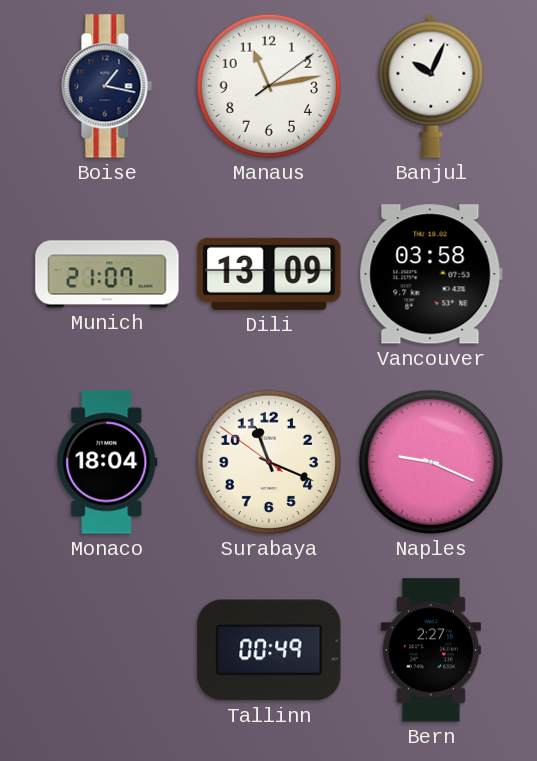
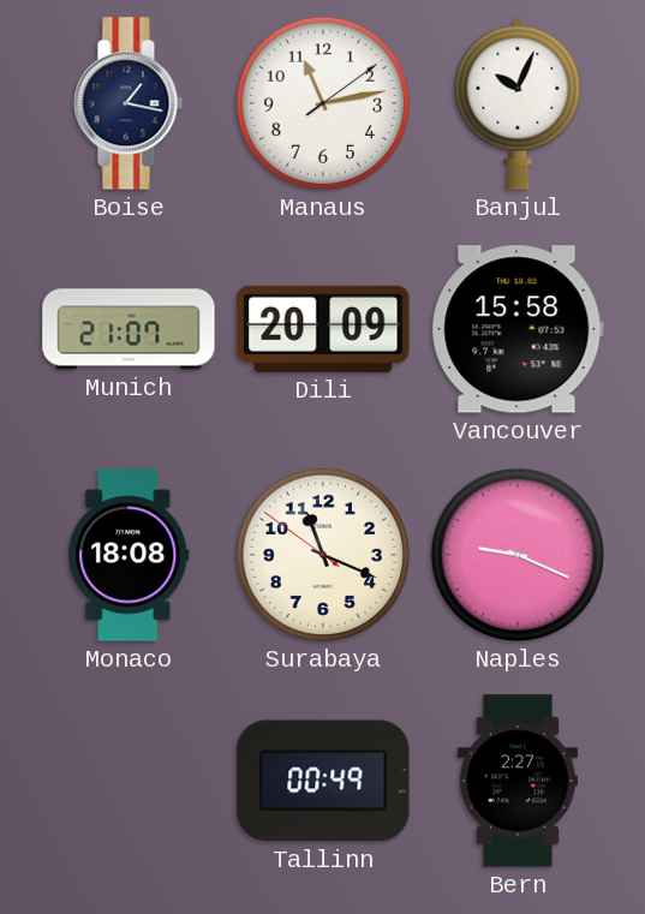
Dili: 13:09 -> 20:09
Vancouver: 03:58 -> 15:58
Monaco: 18:04 -> 18:08
